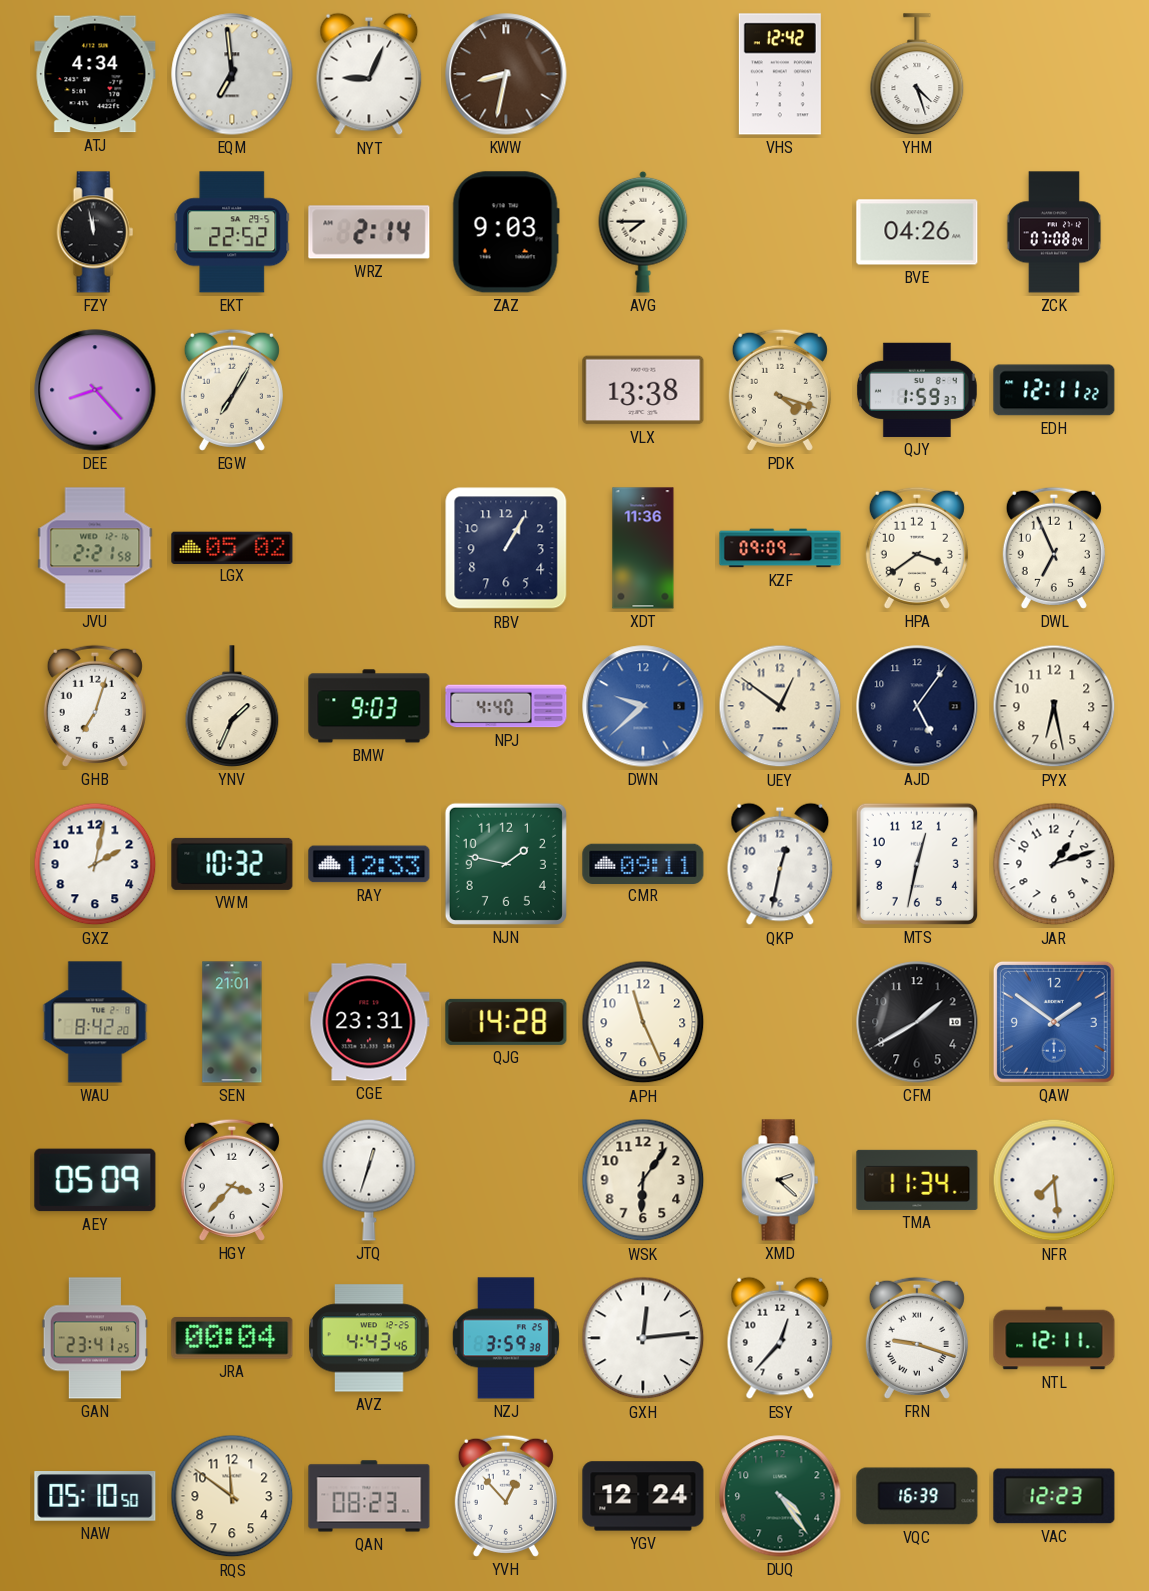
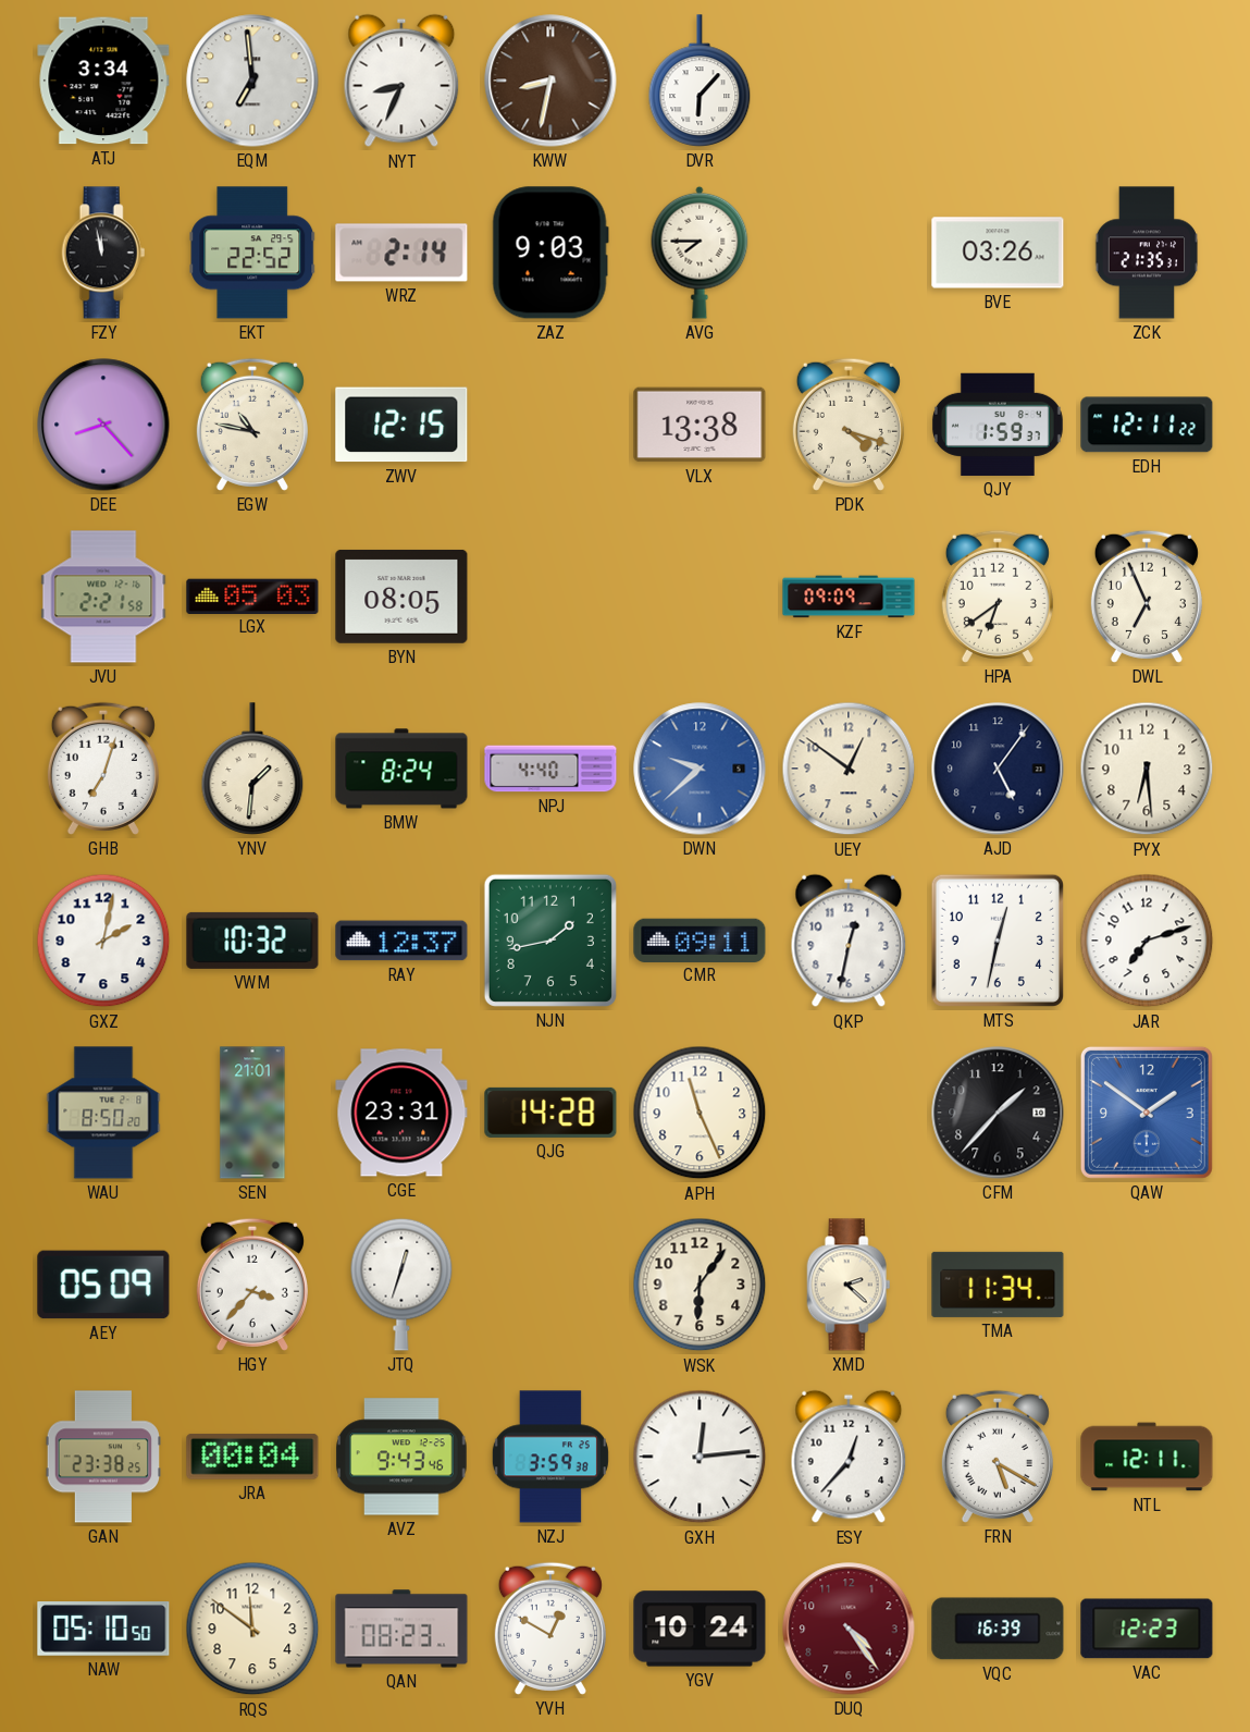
ATJ: 4:34 -> 3:34
NYT: 9:04 -> 8:34
DVR: none -> 6:07
VHS: 12:42 -> none
YHM: 4:27 -> none
BVE: 04:26 -> 03:26
ZCK: 07:08 -> 21:35
EGW: 7:05 -> 10:47
ZWV: none -> 12:15
LGX: 05:02 -> 05:03
BYN: none -> 08:05
RBV: 1:05 -> none
XDT: 11:36 -> none
HPA: 3:39 -> 6:39
YNV: 1:34 -> 1:31
BMW: 9:03 -> 8:24
PYX: 6:28 -> 6:29
RAY: 12:33 -> 12:37
NJN: 1:47 -> 1:43
JAR: 1:12 -> 7:12
WAU: 8:42 -> 8:50
CFM: 1:40 -> 1:37
NFR: 7:29 -> none
GAN: 23:41 -> 23:38
AVZ: 4:43 -> 9:43
FRN: 9:18 -> 5:20
YVH: 12:53 -> 12:50
YGV: 12:24 -> 10:24
DUQ dial: green -> burgundy
